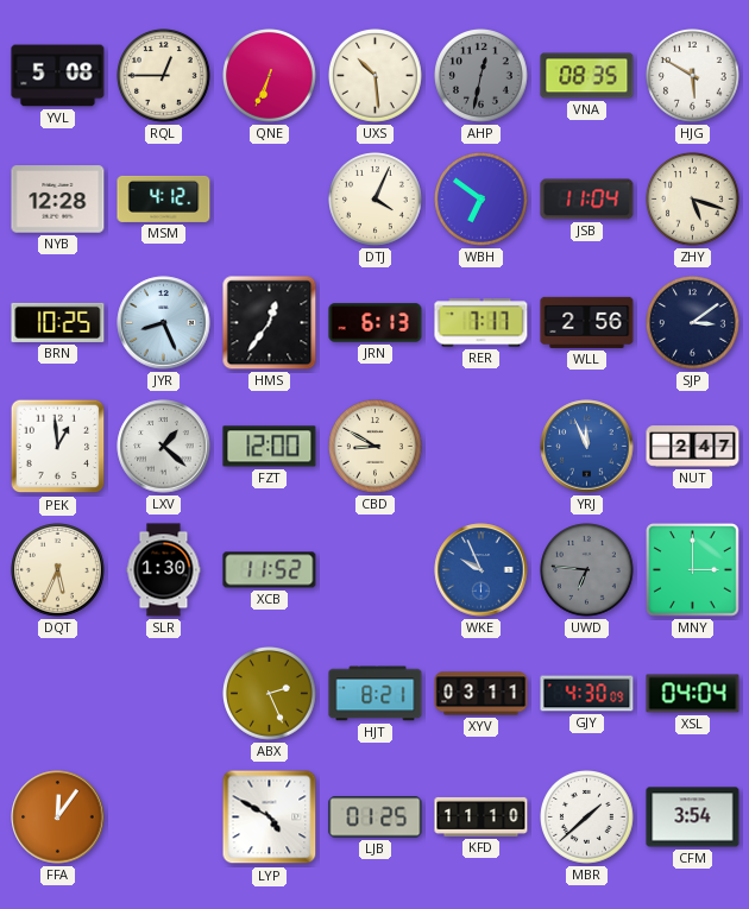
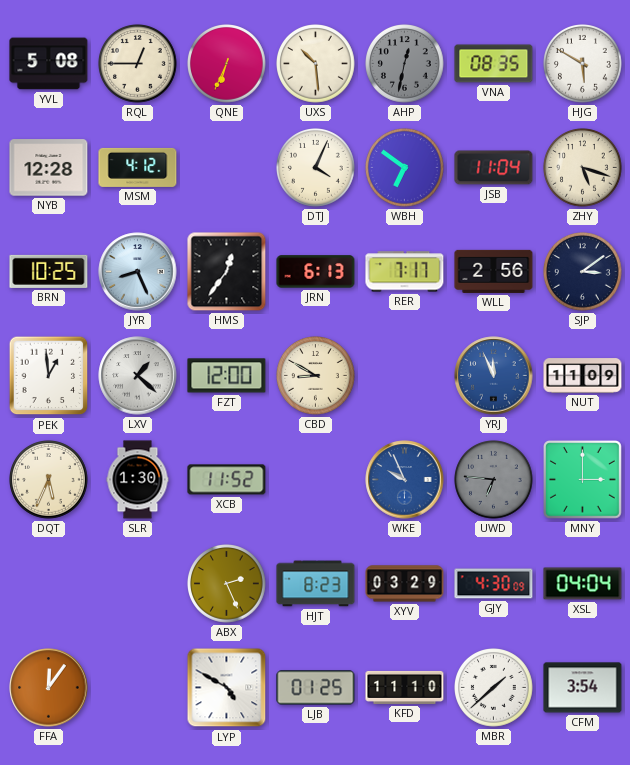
NUT: 2:47 -> 11:09
HJT: 8:21 -> 8:23
XYV: 03:11 -> 03:29
